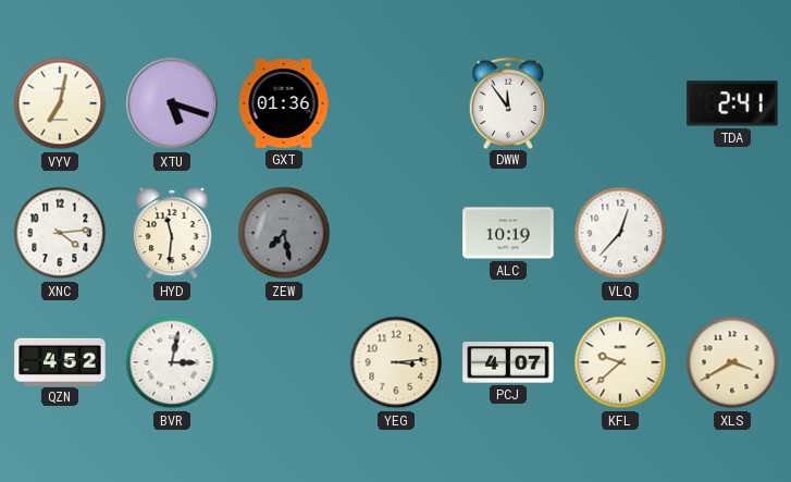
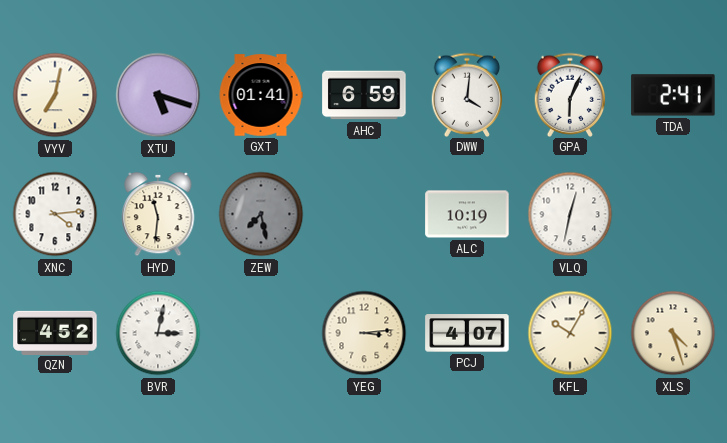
GXT: 01:36 -> 01:41
AHC: none -> 6:59
DWW: 11:54 -> 4:01
GPA: none -> 6:04
VLQ: 12:37 -> 12:32
KFL: 9:38 -> 10:05
XLS: 3:40 -> 4:27
